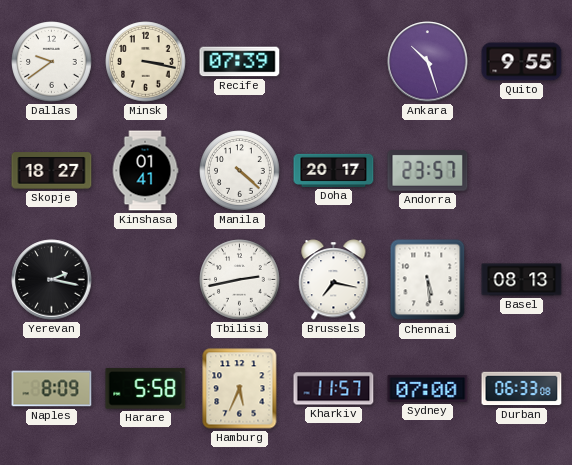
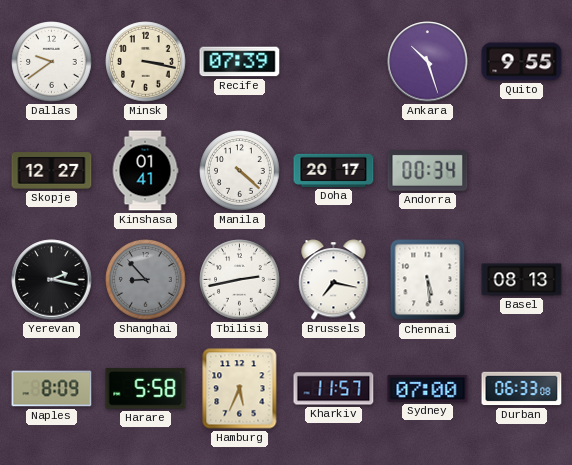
Skopje: 18:27 -> 12:27
Andorra: 23:57 -> 00:34
Shanghai: none -> 8:53
